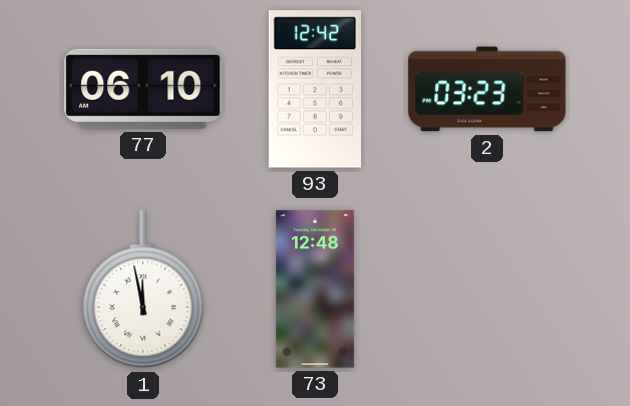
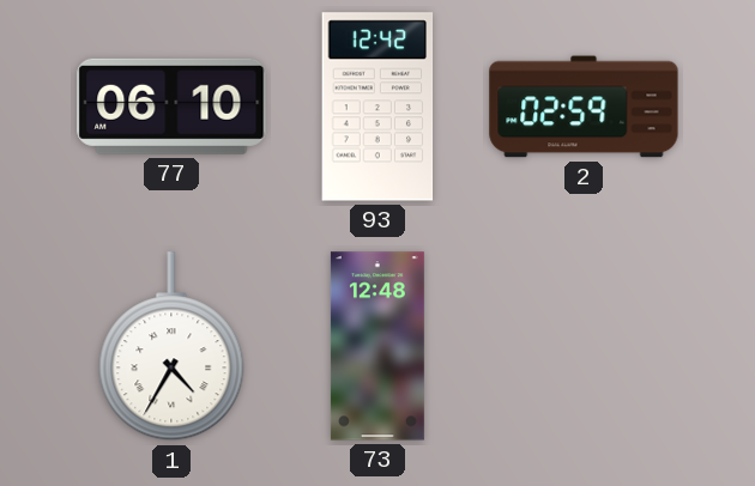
2: 03:23 -> 02:59
1: 11:58 -> 4:35
